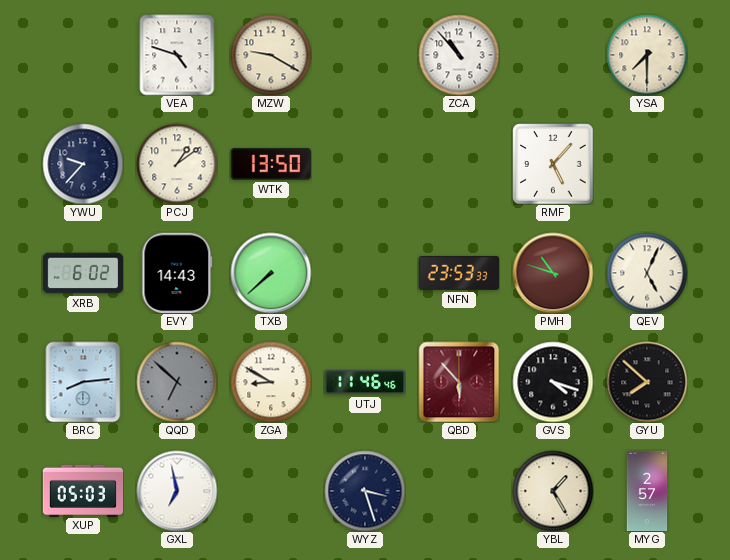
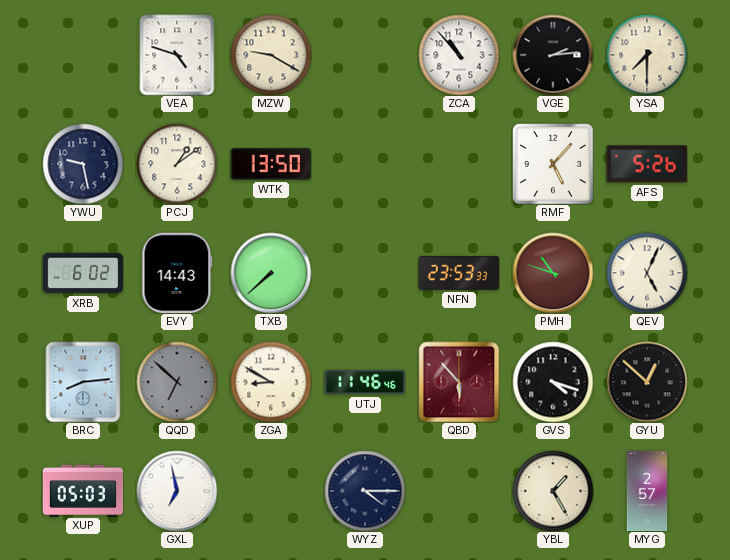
VGE: none -> 2:14
YWU: 9:37 -> 9:28
AFS: none -> 5:26
GYU: 7:52 -> 12:52
WYZ: 3:27 -> 4:15
